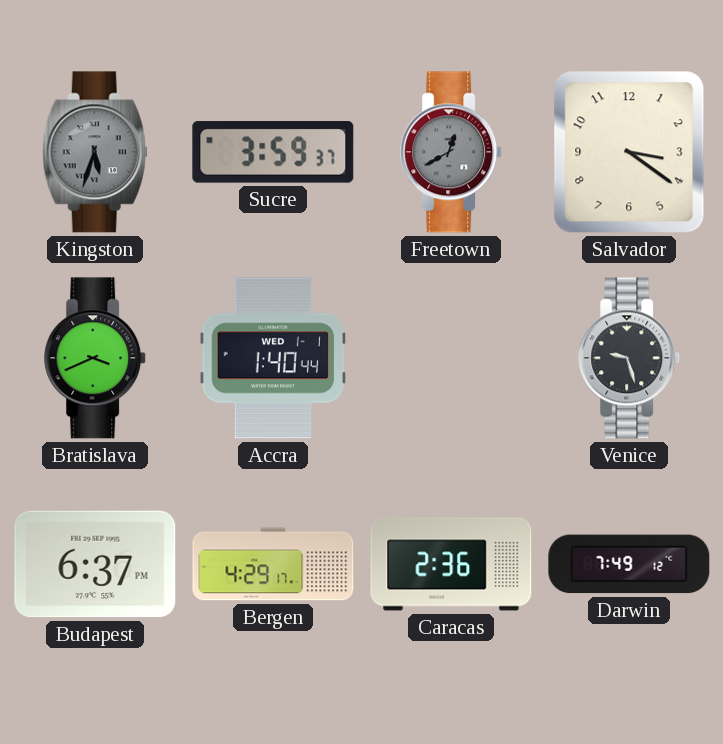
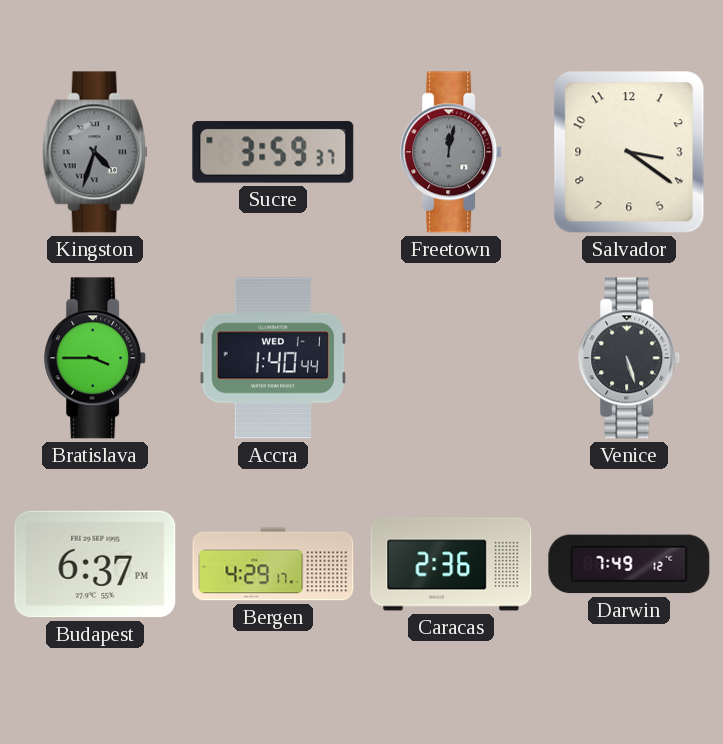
Kingston: 5:33 -> 4:33
Freetown: 12:40 -> 12:02
Bratislava: 3:41 -> 3:45
Venice: 9:27 -> 5:27
